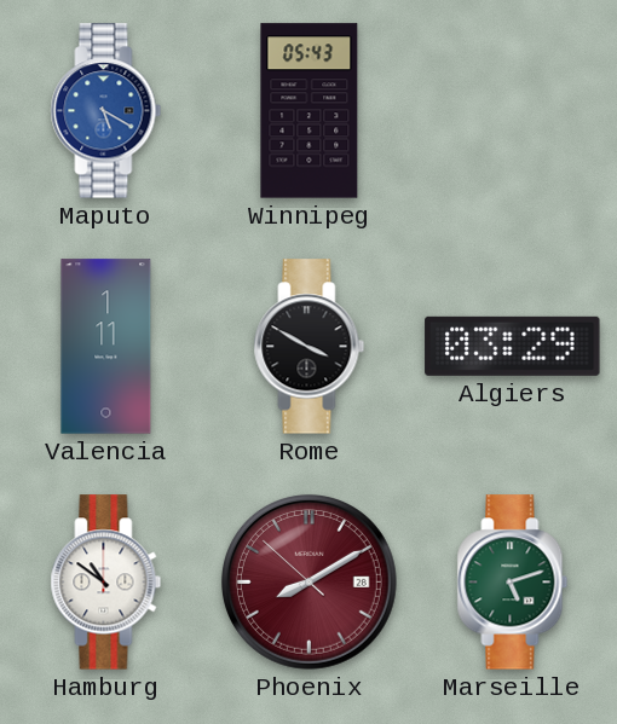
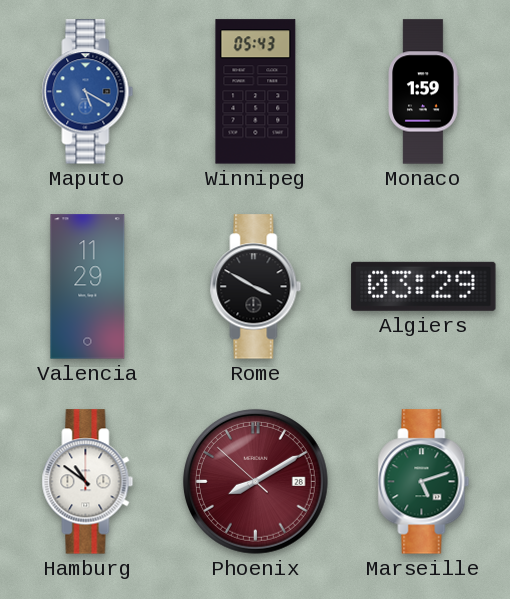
Monaco: none -> 1:59
Valencia: 1:11 -> 11:29
